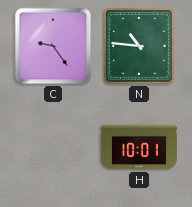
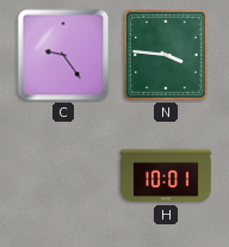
N: 10:46 -> 3:46
